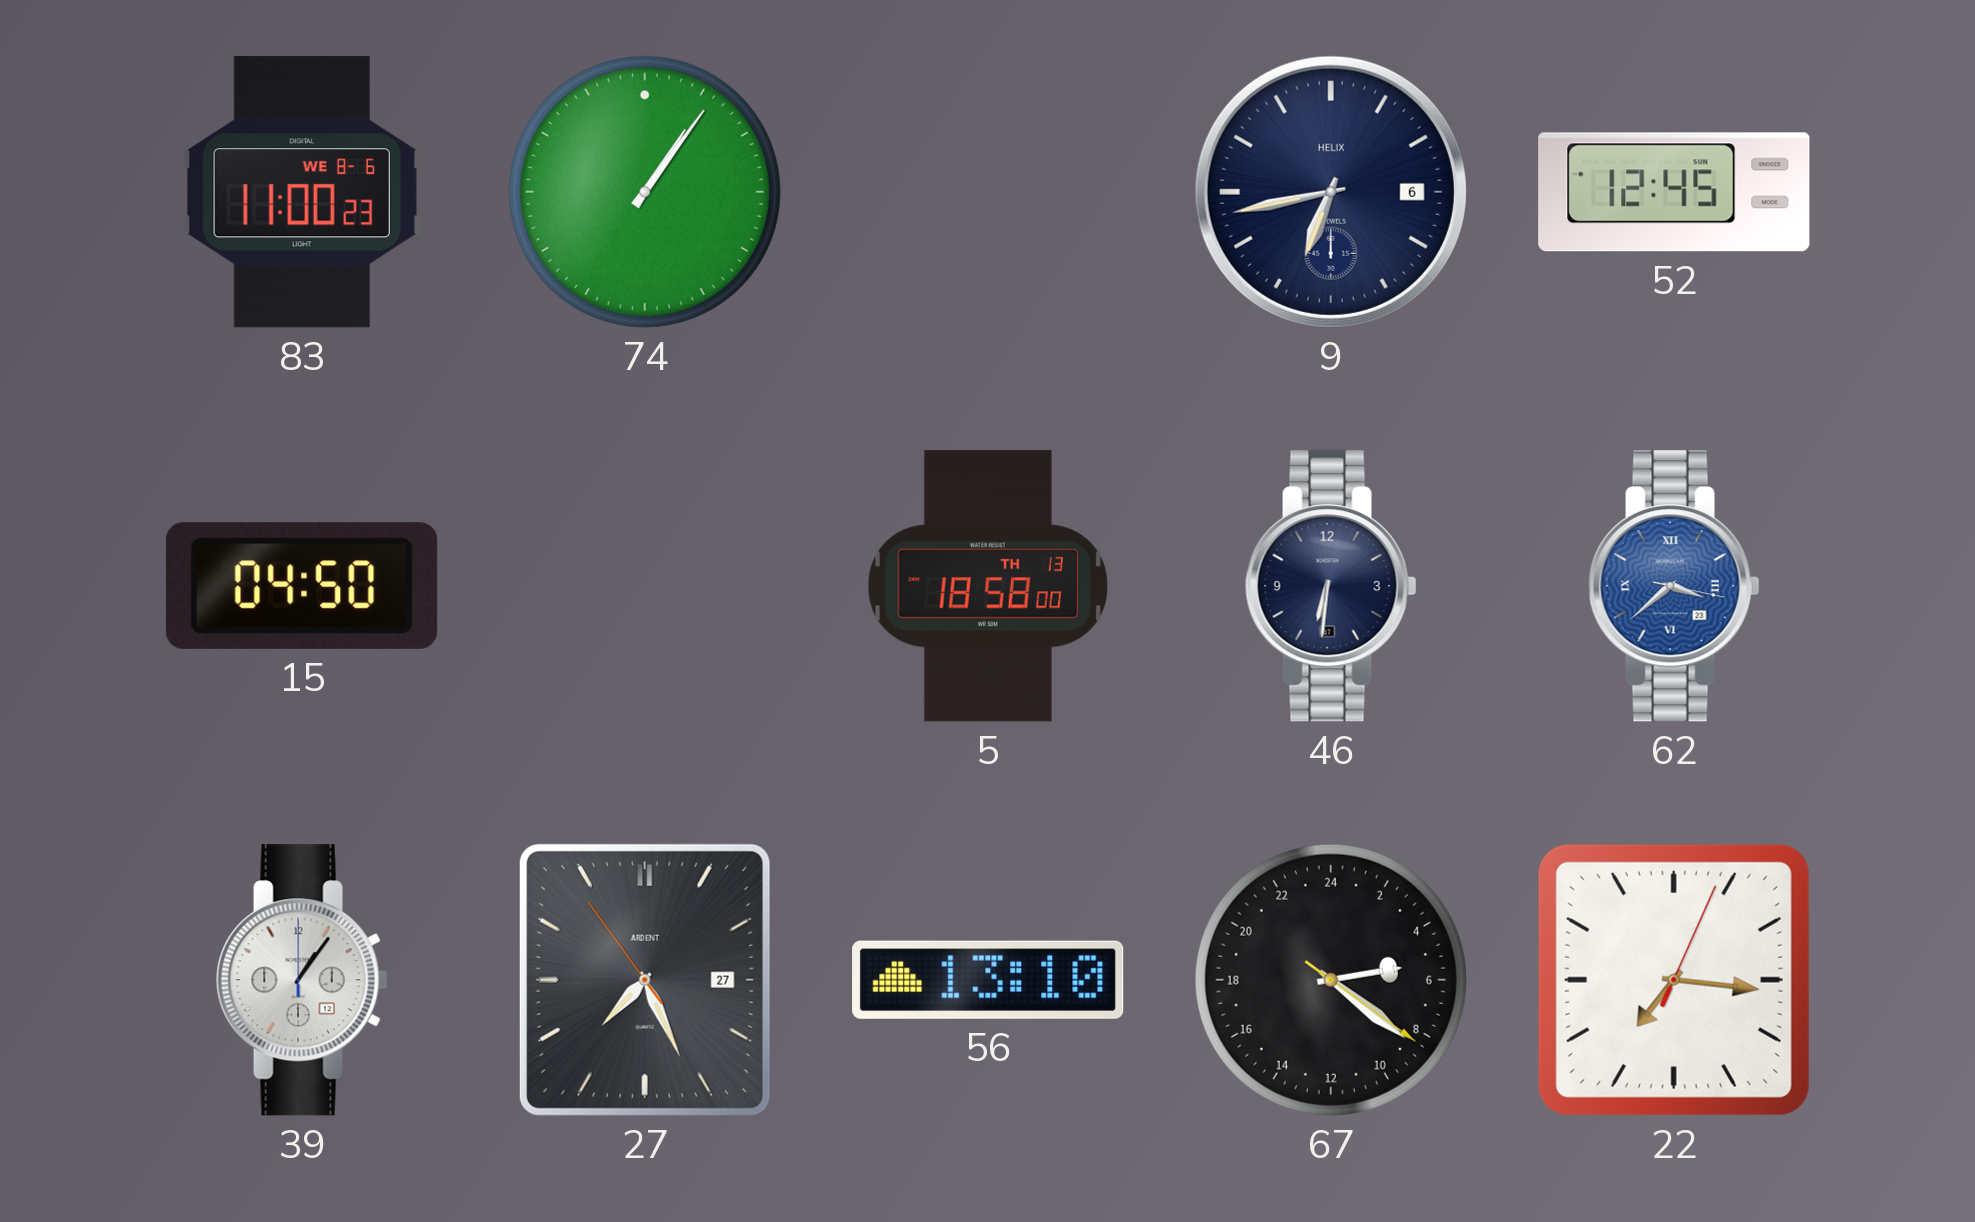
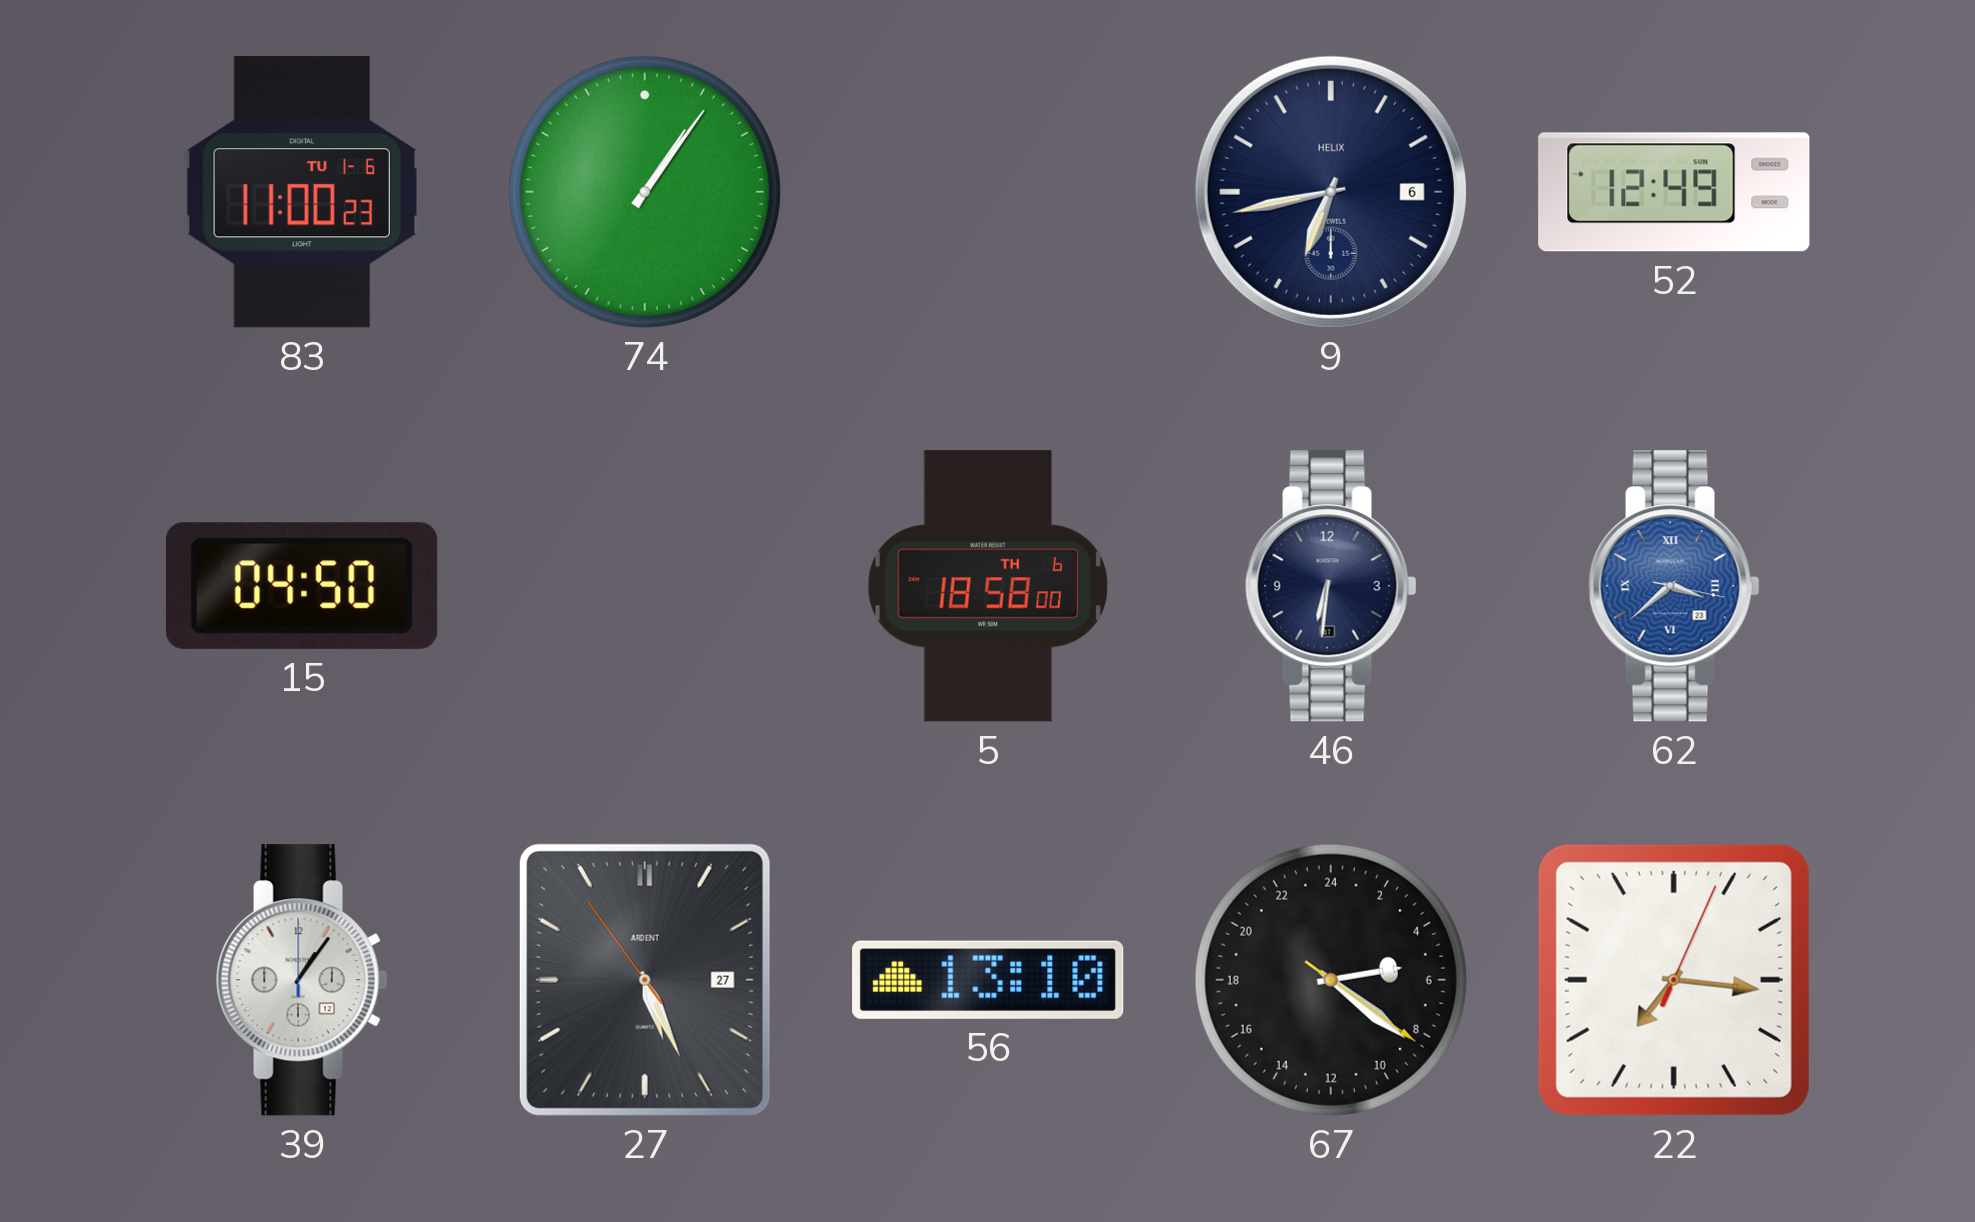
83 date: WE 8-6 -> TU 1-6
52: 12:45 -> 12:49
5 date: TH 13 -> TH 6
27: 7:25 -> 5:25
